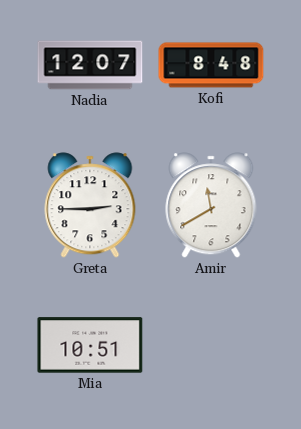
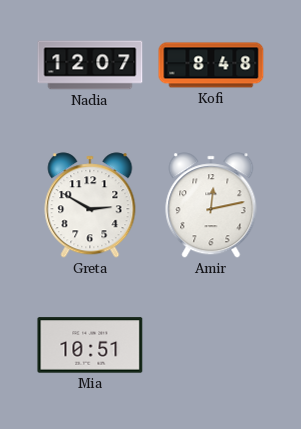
Greta: 2:45 -> 2:50
Amir: 11:40 -> 12:13
